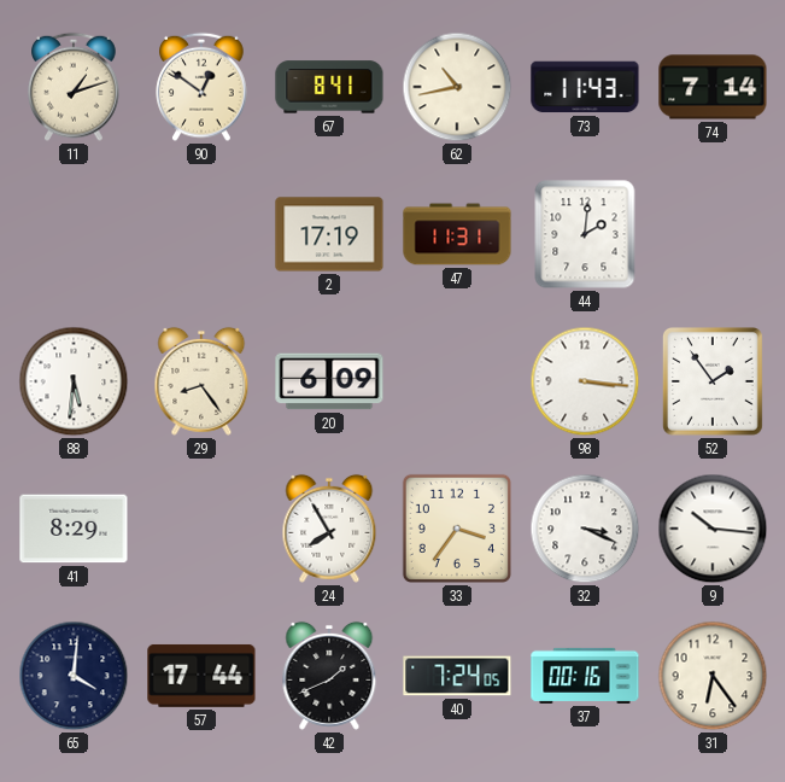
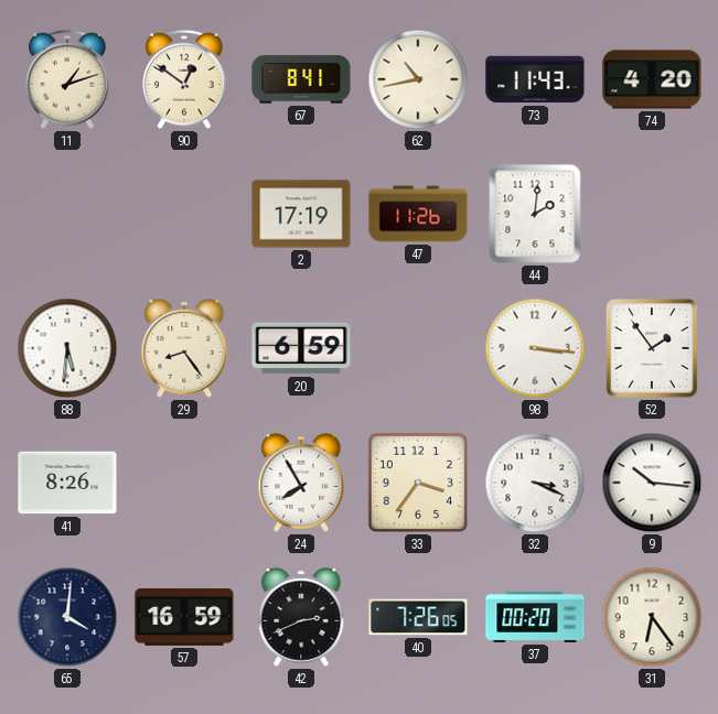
74: 7:14 -> 4:20
47: 11:31 -> 11:26
20: 6:09 -> 6:59
41: 8:29 -> 8:26
57: 17:44 -> 16:59
42: 1:41 -> 2:41
40: 7:24 -> 7:26
37: 00:16 -> 00:20
